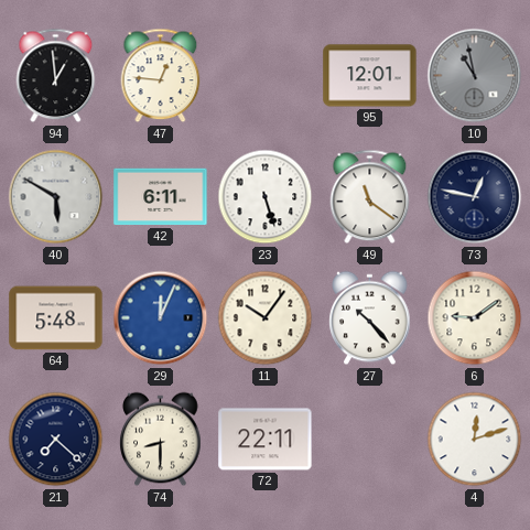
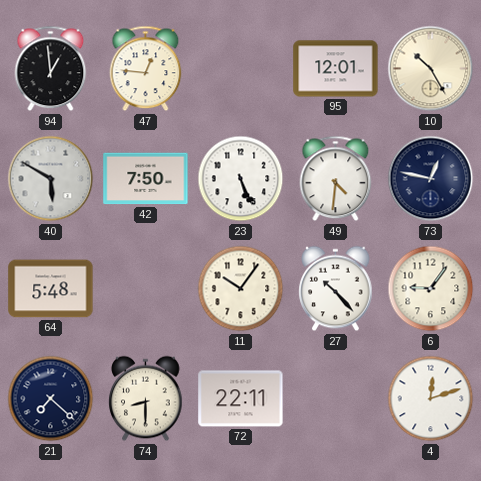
10: 10:58 -> 10:25
10 dial: grey -> cream
42: 6:11 -> 7:50
23: 5:27 -> 5:26
49: 11:21 -> 4:31
29: 12:04 -> none
6: 9:09 -> 9:06
